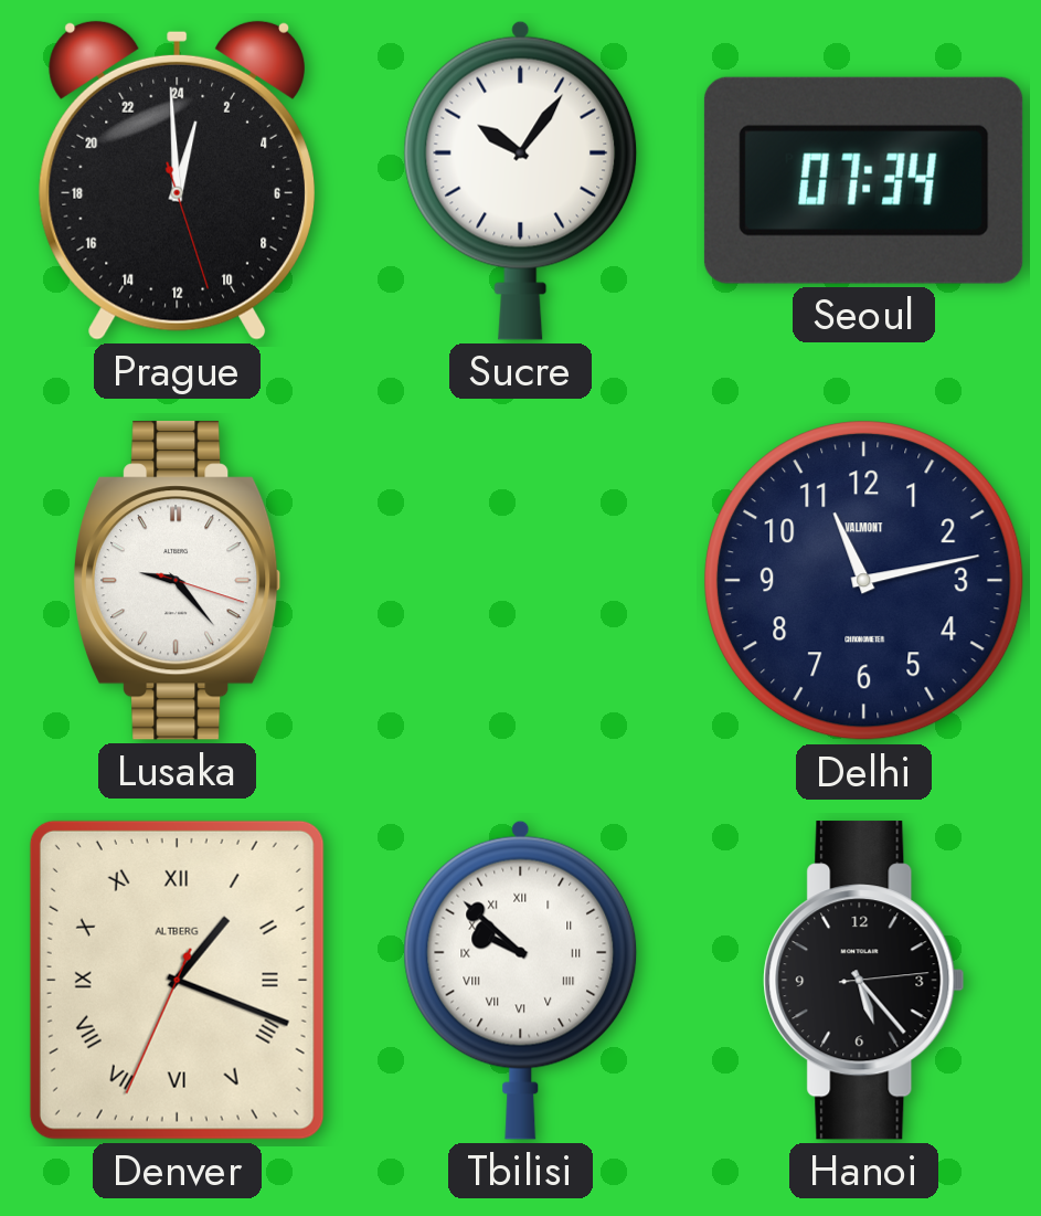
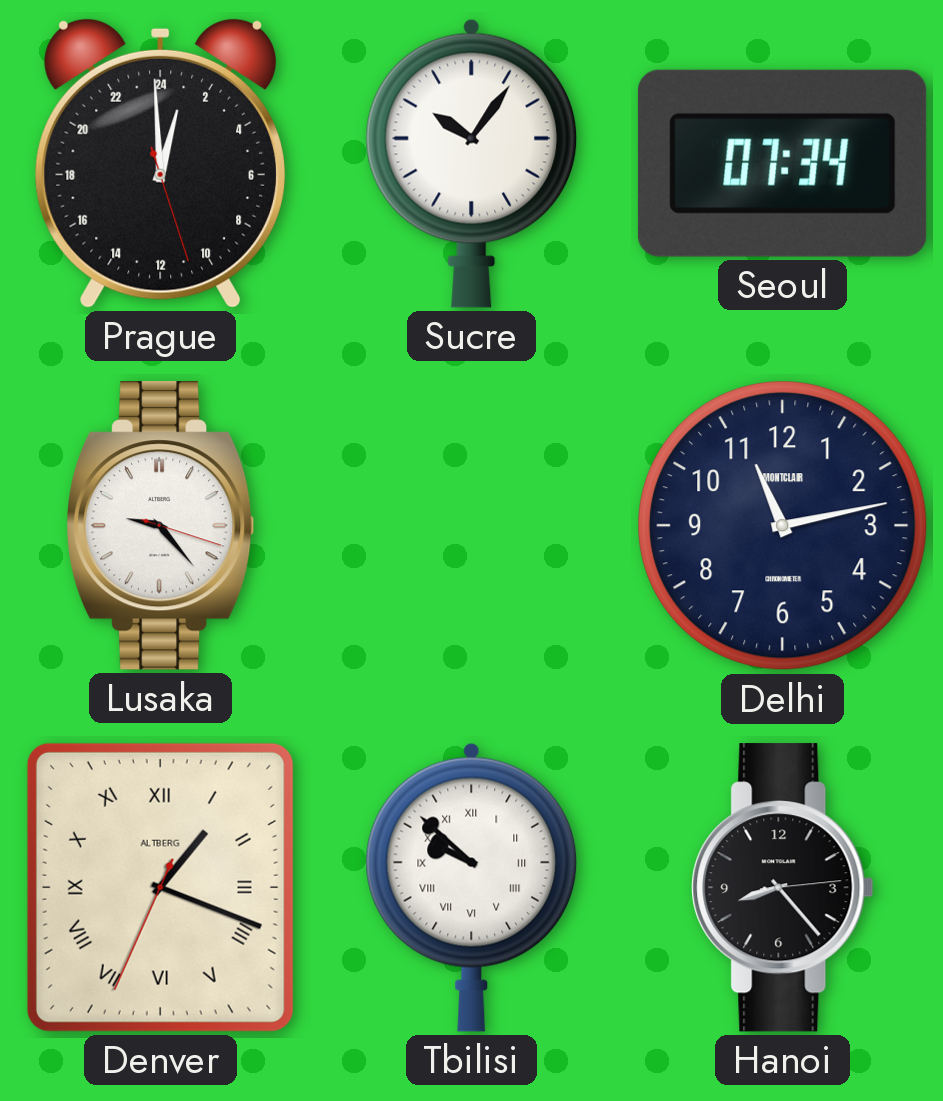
Delhi brand: VALMONT -> MONTCLAIR
Hanoi: 5:23 -> 8:23
